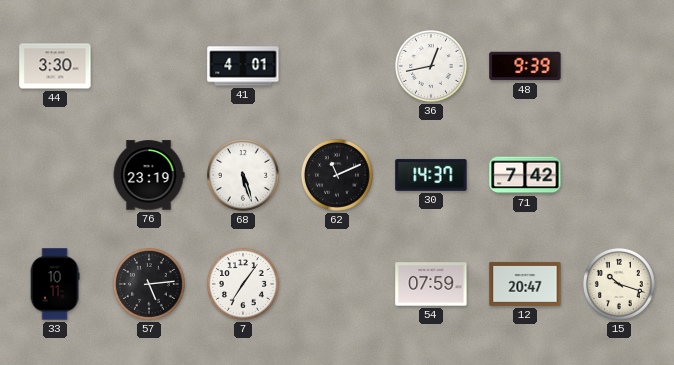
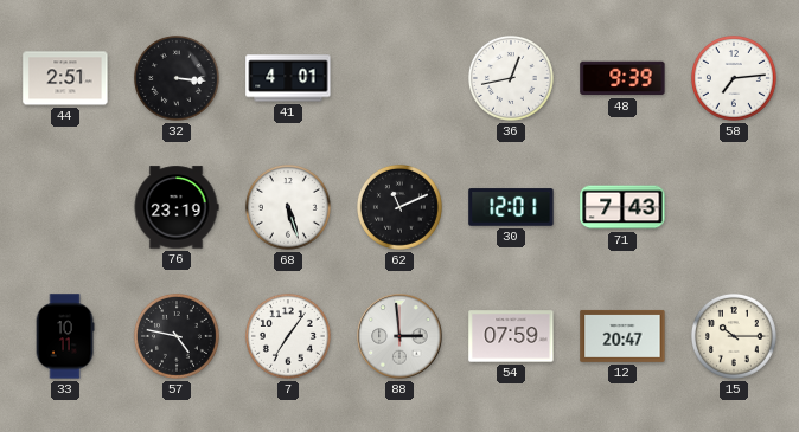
44: 3:30 -> 2:51
32: none -> 3:16
58: none -> 7:14
30: 14:37 -> 12:01
71: 7:42 -> 7:43
57: 5:14 -> 4:47
88: none -> 2:59
15: 10:18 -> 10:15
